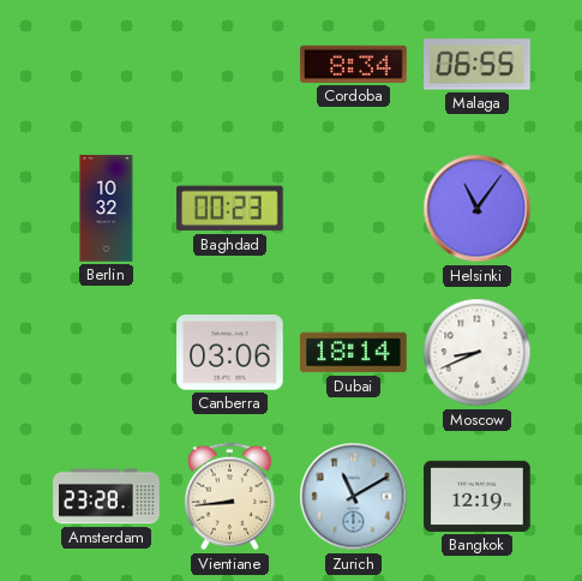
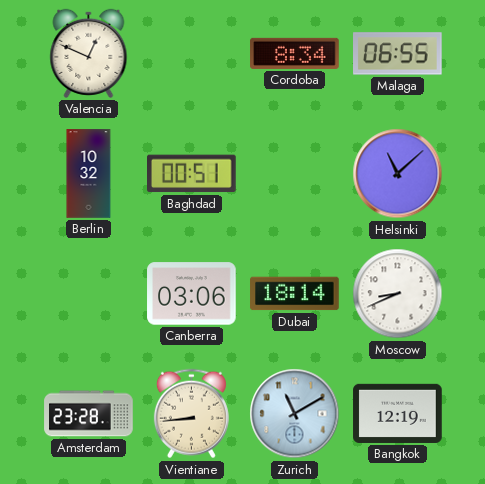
Valencia: none -> 12:49
Baghdad: 00:23 -> 00:51
Helsinki: 11:06 -> 11:08
